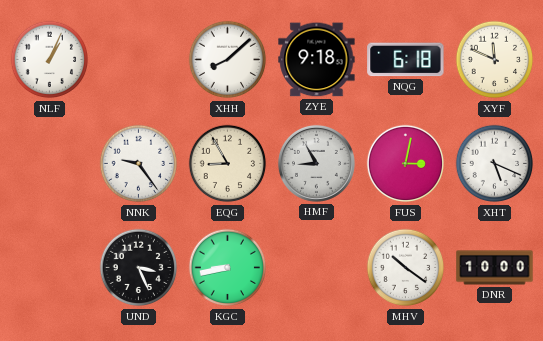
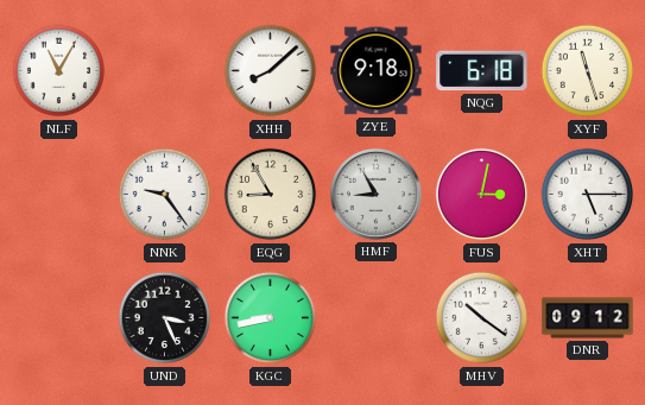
NLF: 1:04 -> 11:05
XYF: 11:49 -> 11:27
XHT: 5:19 -> 5:15
DNR: 10:00 -> 09:12
